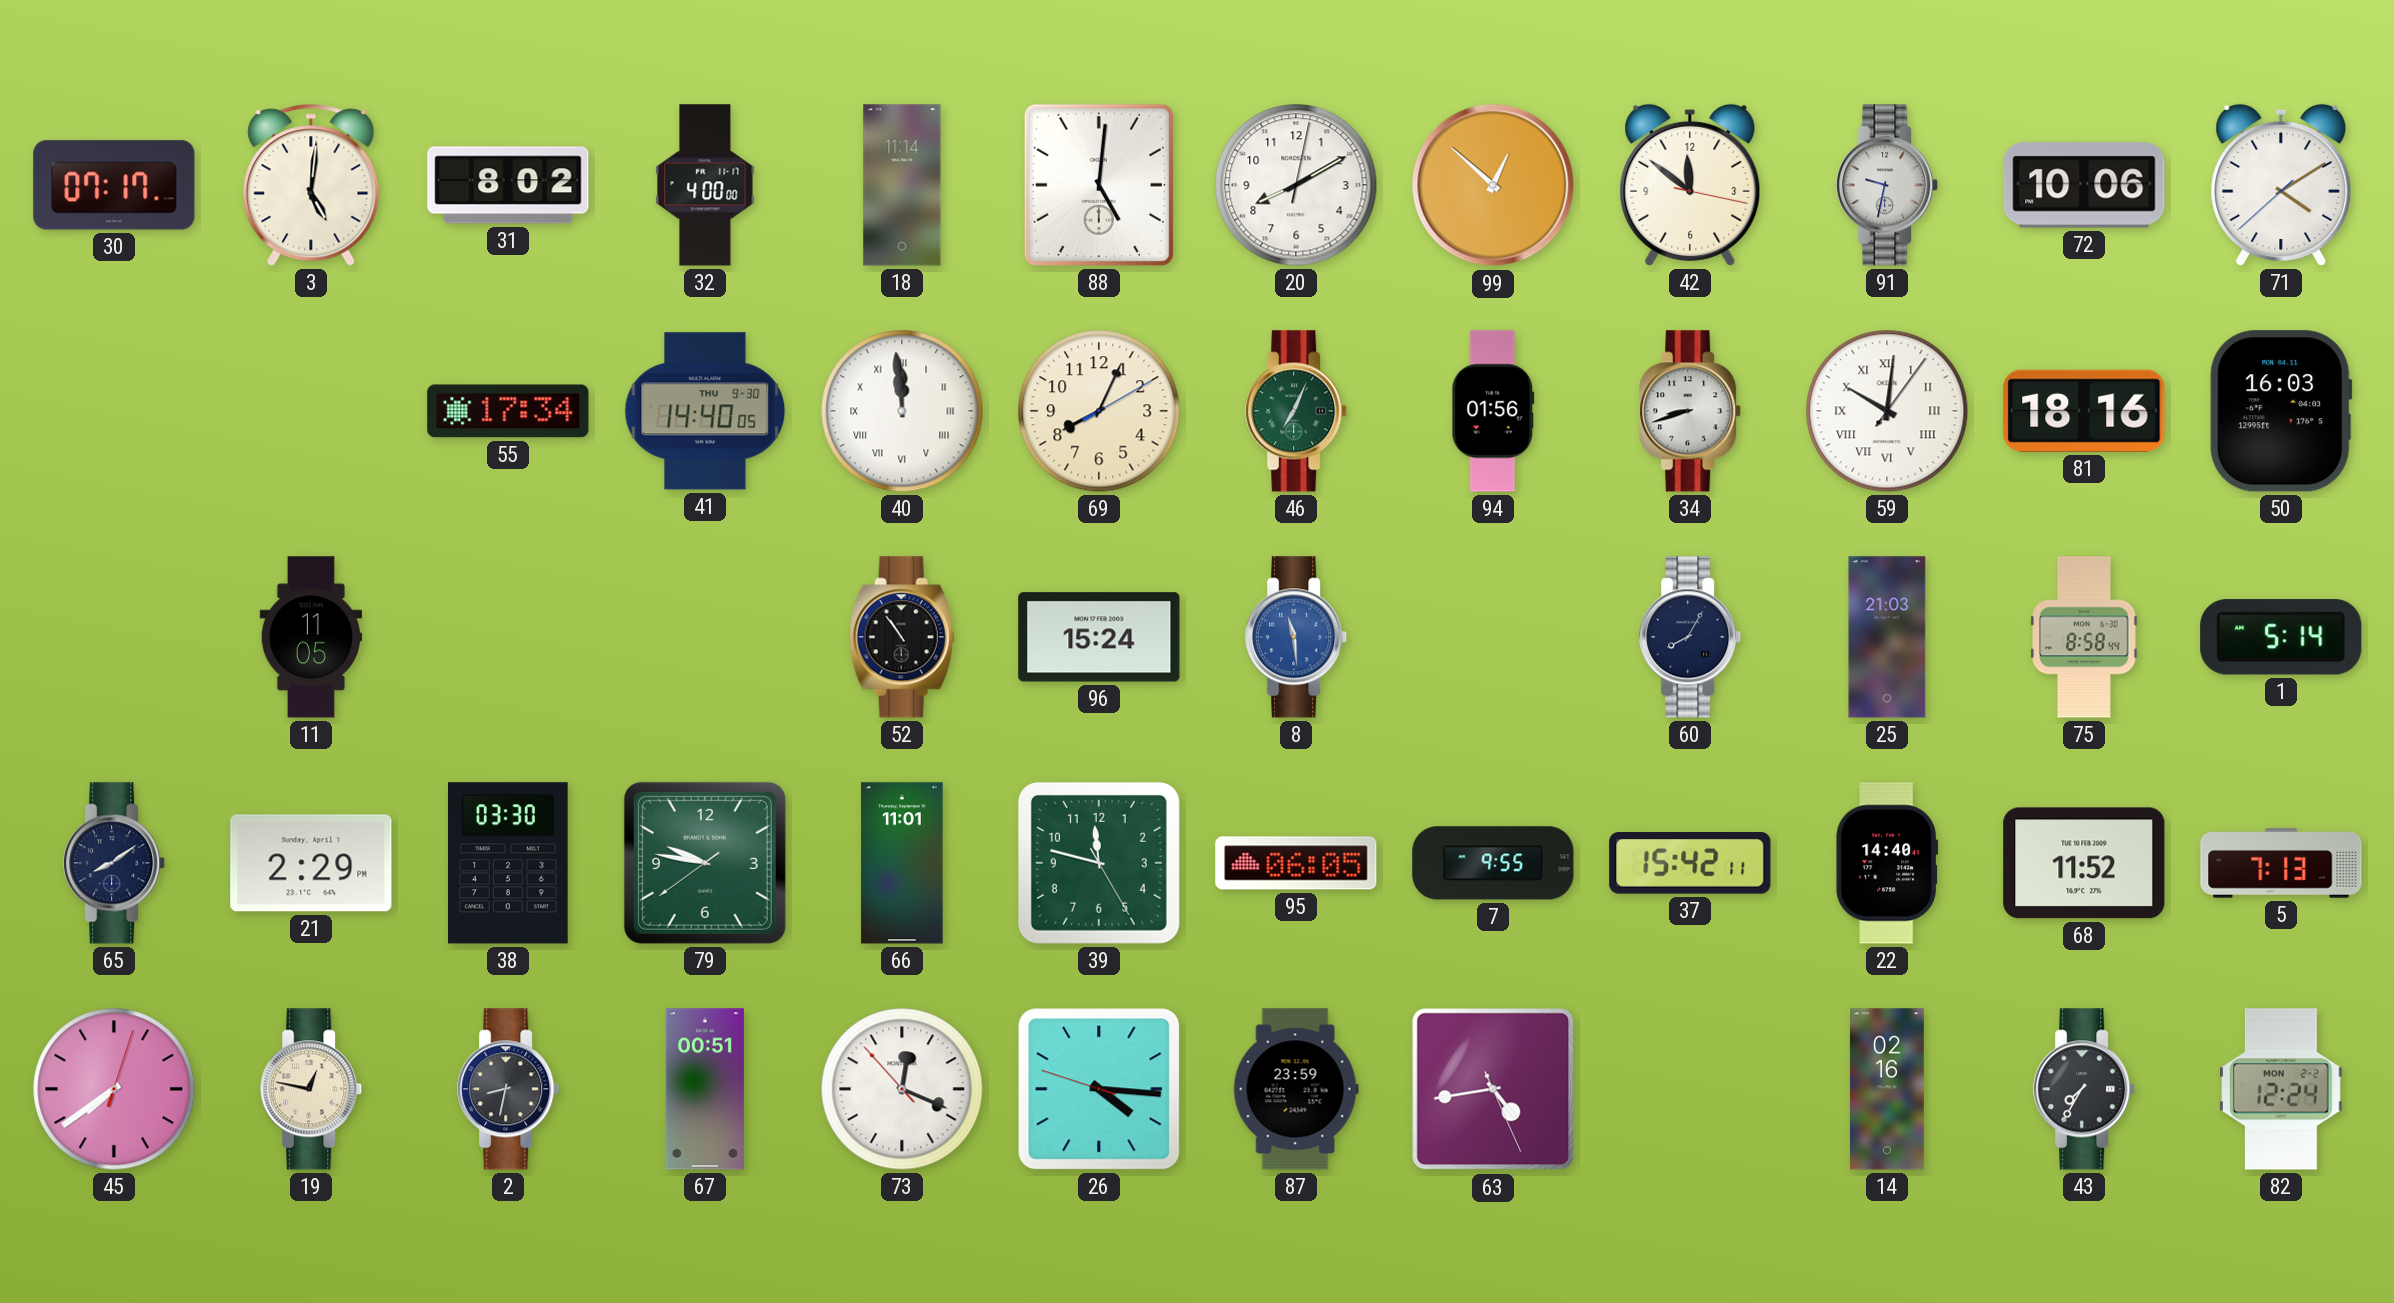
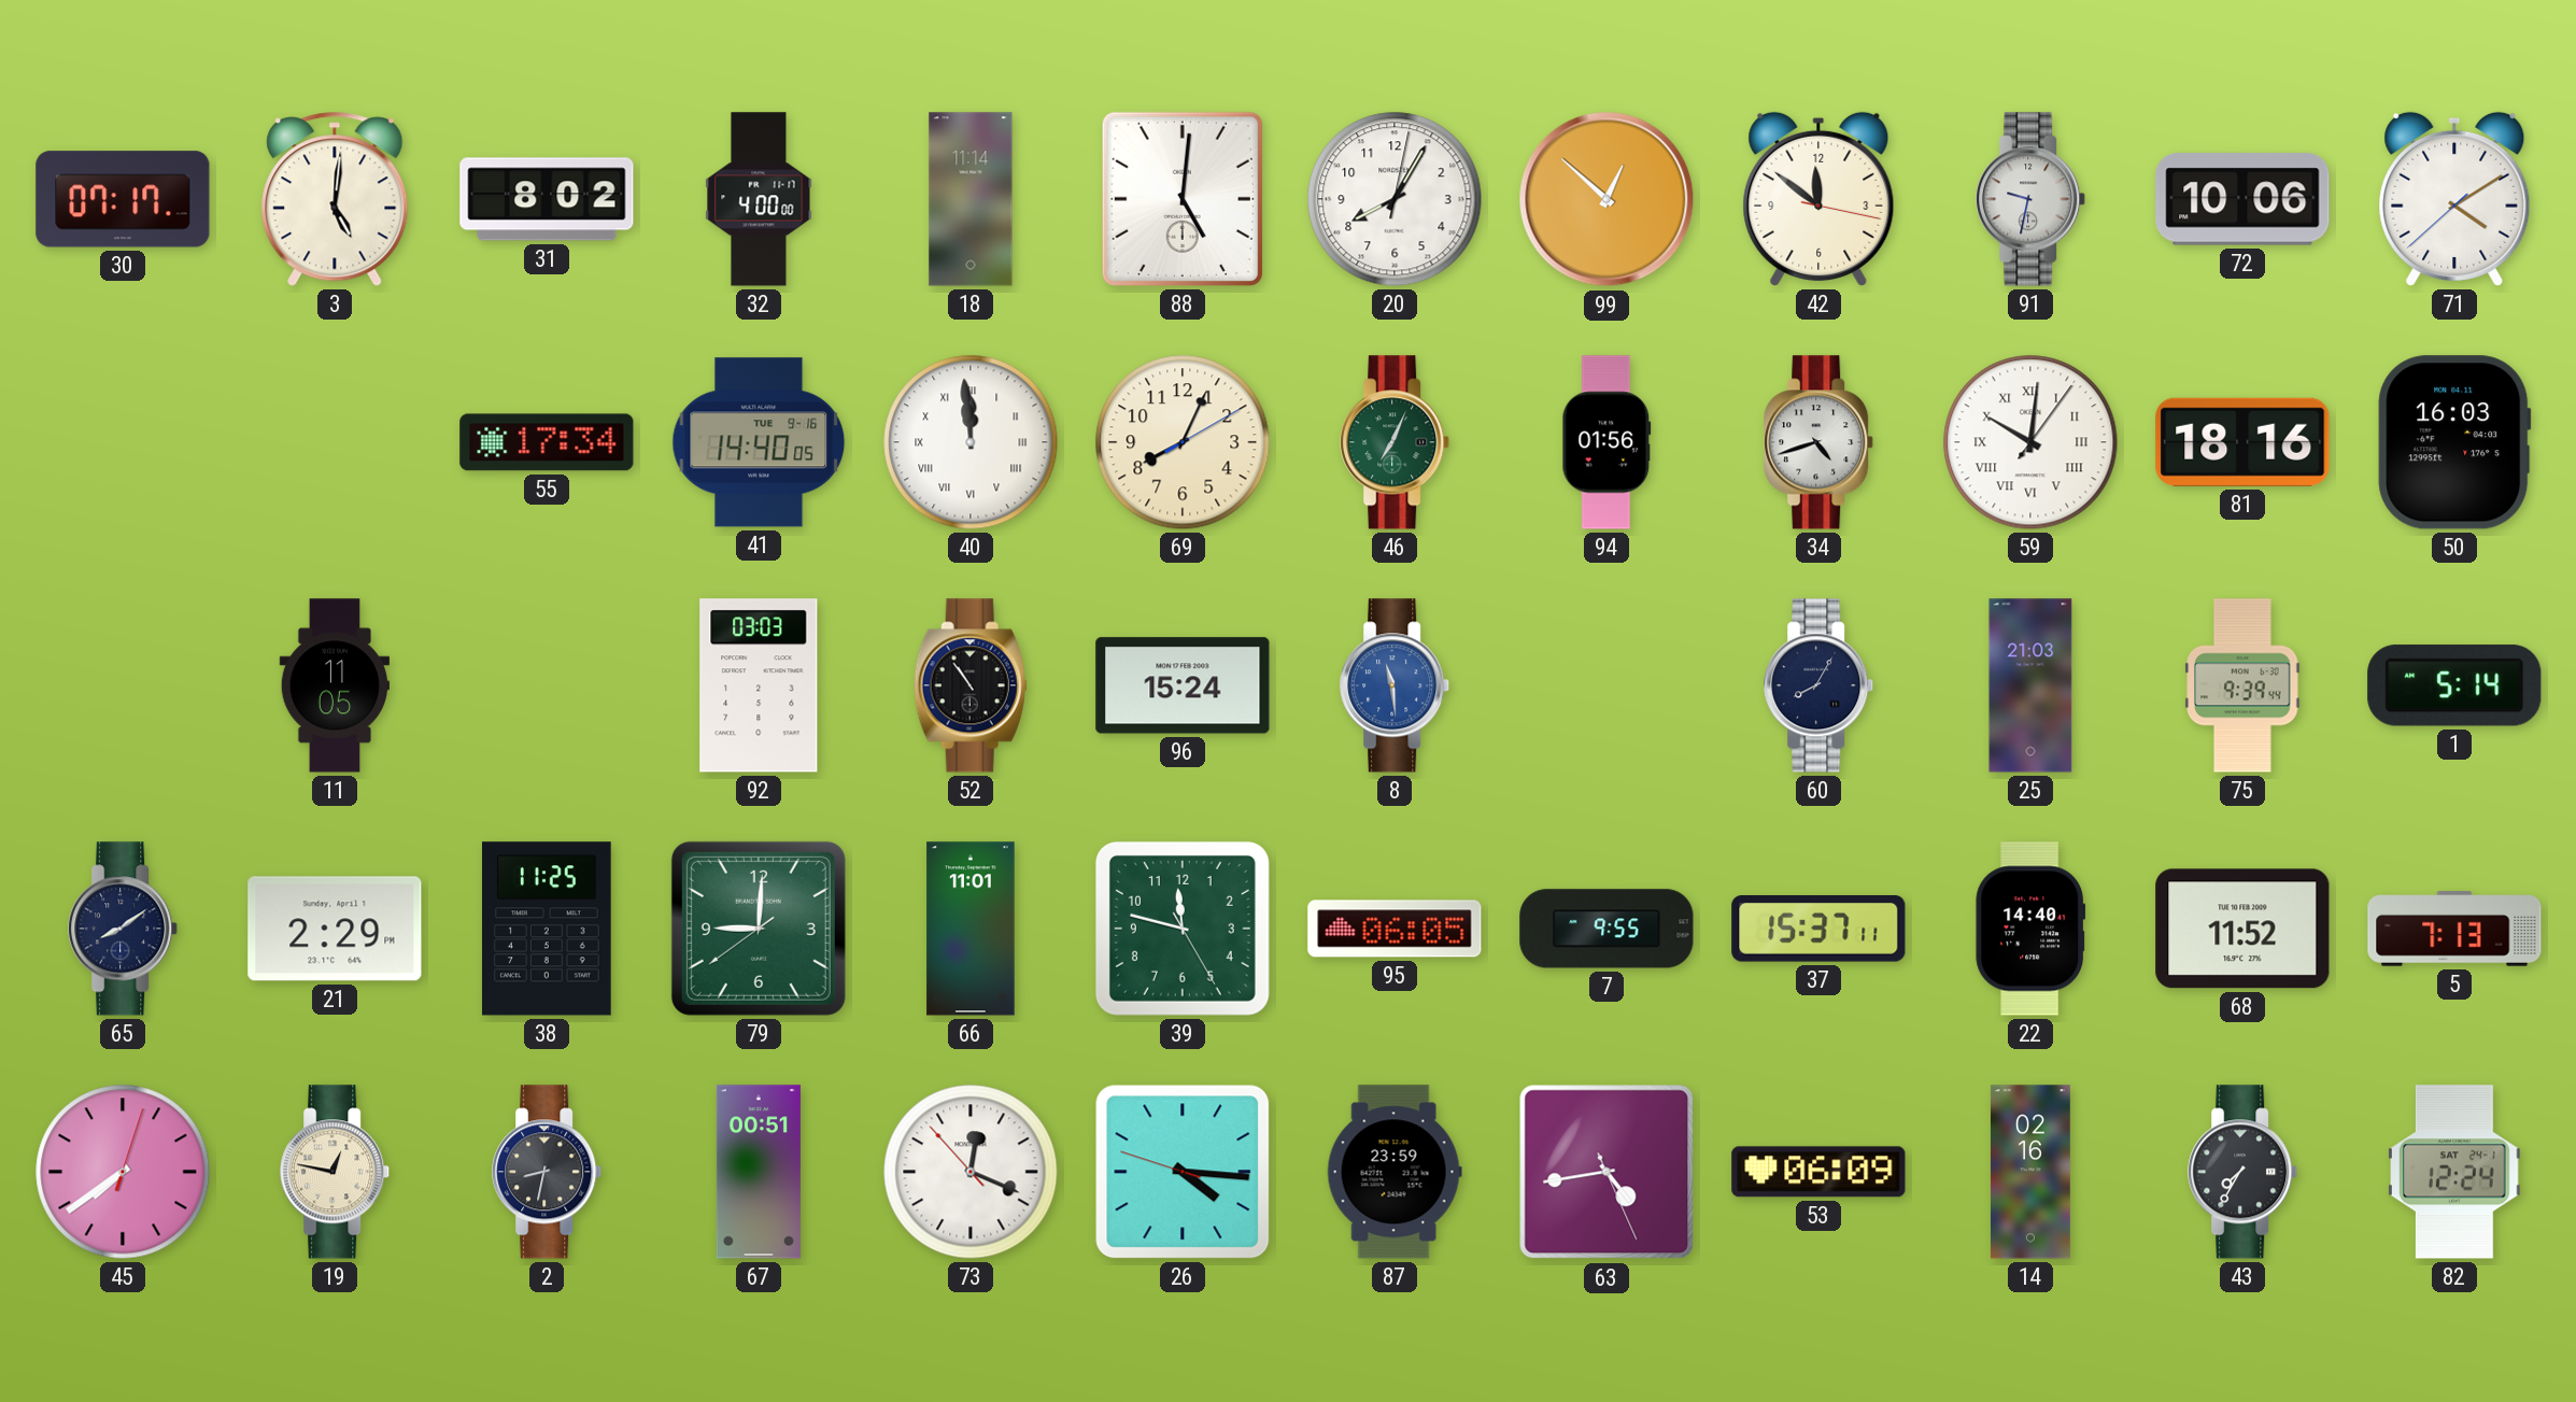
20: 8:10 -> 8:05
41 date: THU 9-30 -> TUE 9-16
34: 8:42 -> 4:42
92: none -> 03:03
75: 8:58 -> 9:39
38: 03:30 -> 11:25
79: 9:46 -> 9:00
37: 15:42 -> 15:37
53: none -> 06:09
82 date: MON 2-2 -> SAT 24-1
